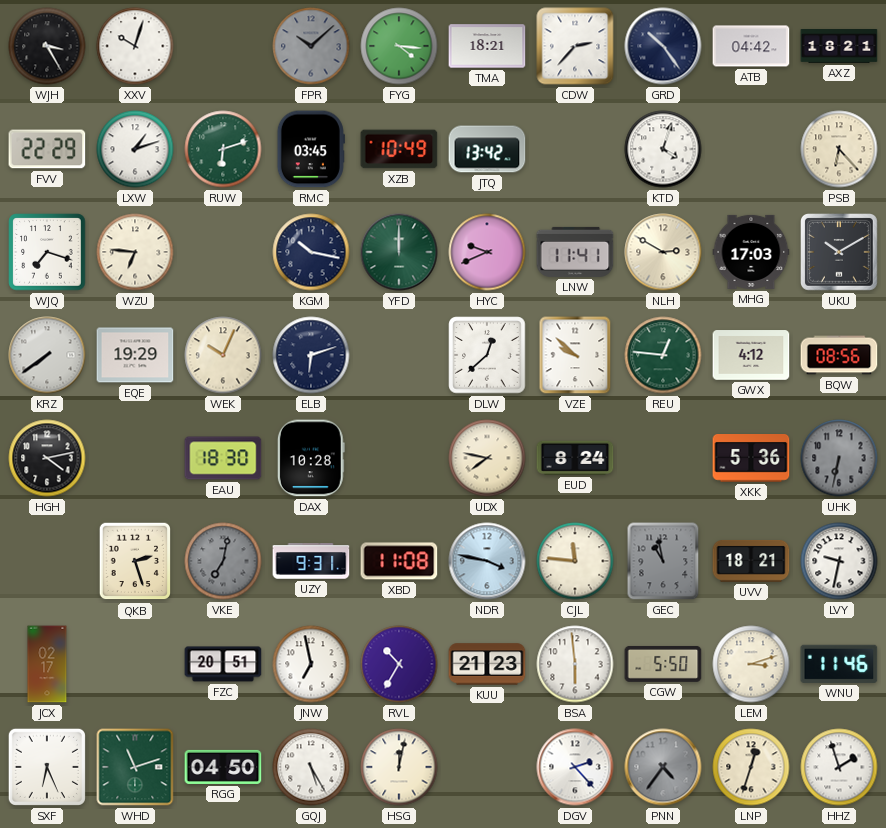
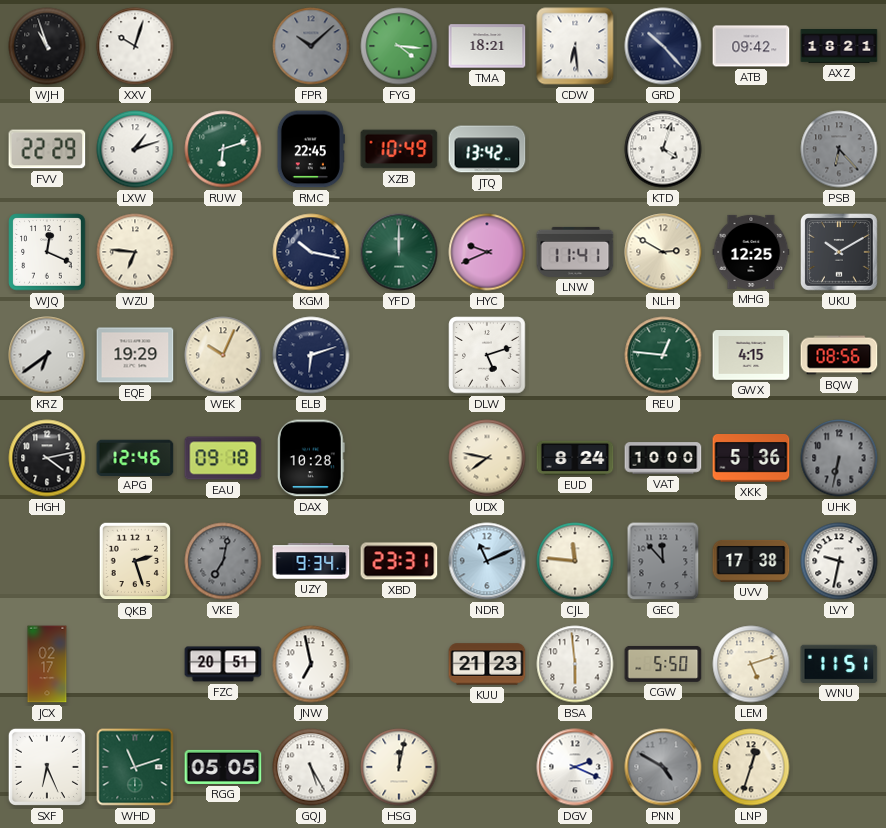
WJH: 3:25 -> 10:57
CDW: 2:37 -> 6:29
GRD: 10:24 -> 10:23
ATB: 04:42 -> 09:42
RMC: 03:45 -> 22:45
PSB dial: cream -> grey
WJQ: 7:18 -> 12:19
MHG: 17:03 -> 12:25
KRZ: 7:39 -> 6:39
DLW: 12:38 -> 5:12
VZE: 9:52 -> none
GWX: 4:12 -> 4:15
APG: none -> 12:46
EAU: 18:30 -> 09:18
VAT: none -> 10:00
UZY: 9:31 -> 9:34
XBD: 11:08 -> 23:31
NDR: 3:47 -> 11:11
GEC: 10:58 -> 11:53
UVV: 18:21 -> 17:38
RVL: 10:35 -> none
LEM: 3:12 -> 5:12
WNU: 11:46 -> 11:51
RGG: 04:50 -> 05:05
DGV: 2:23 -> 2:19
PNN: 4:36 -> 4:50
HHZ: 1:57 -> none
